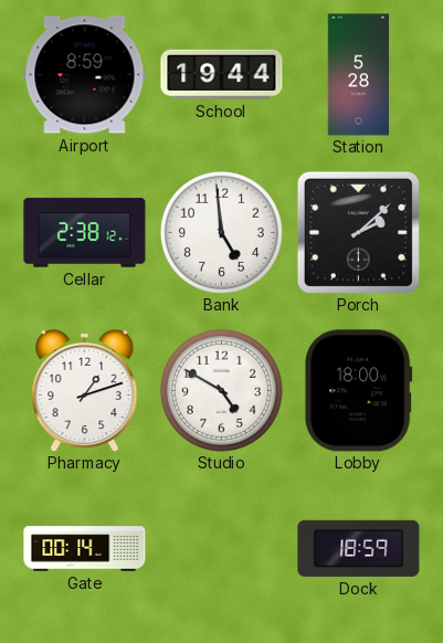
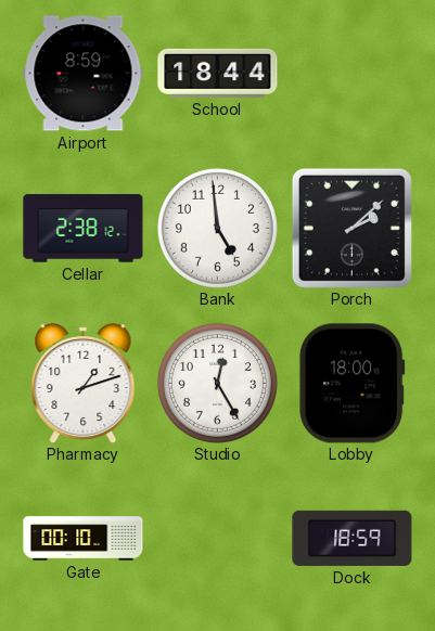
School: 19:44 -> 18:44
Station: 5:28 -> none
Studio: 4:50 -> 12:25
Gate: 00:14 -> 00:10
